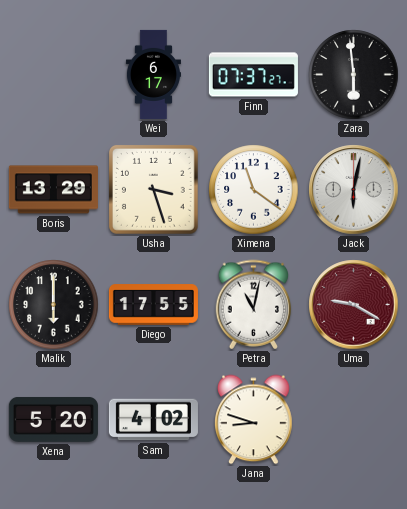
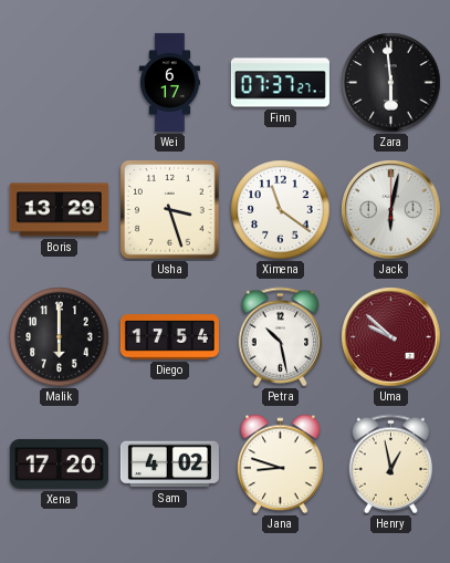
Diego: 17:55 -> 17:54
Petra: 11:02 -> 10:28
Uma: 9:20 -> 9:52
Xena: 5:20 -> 17:20
Henry: none -> 12:58
